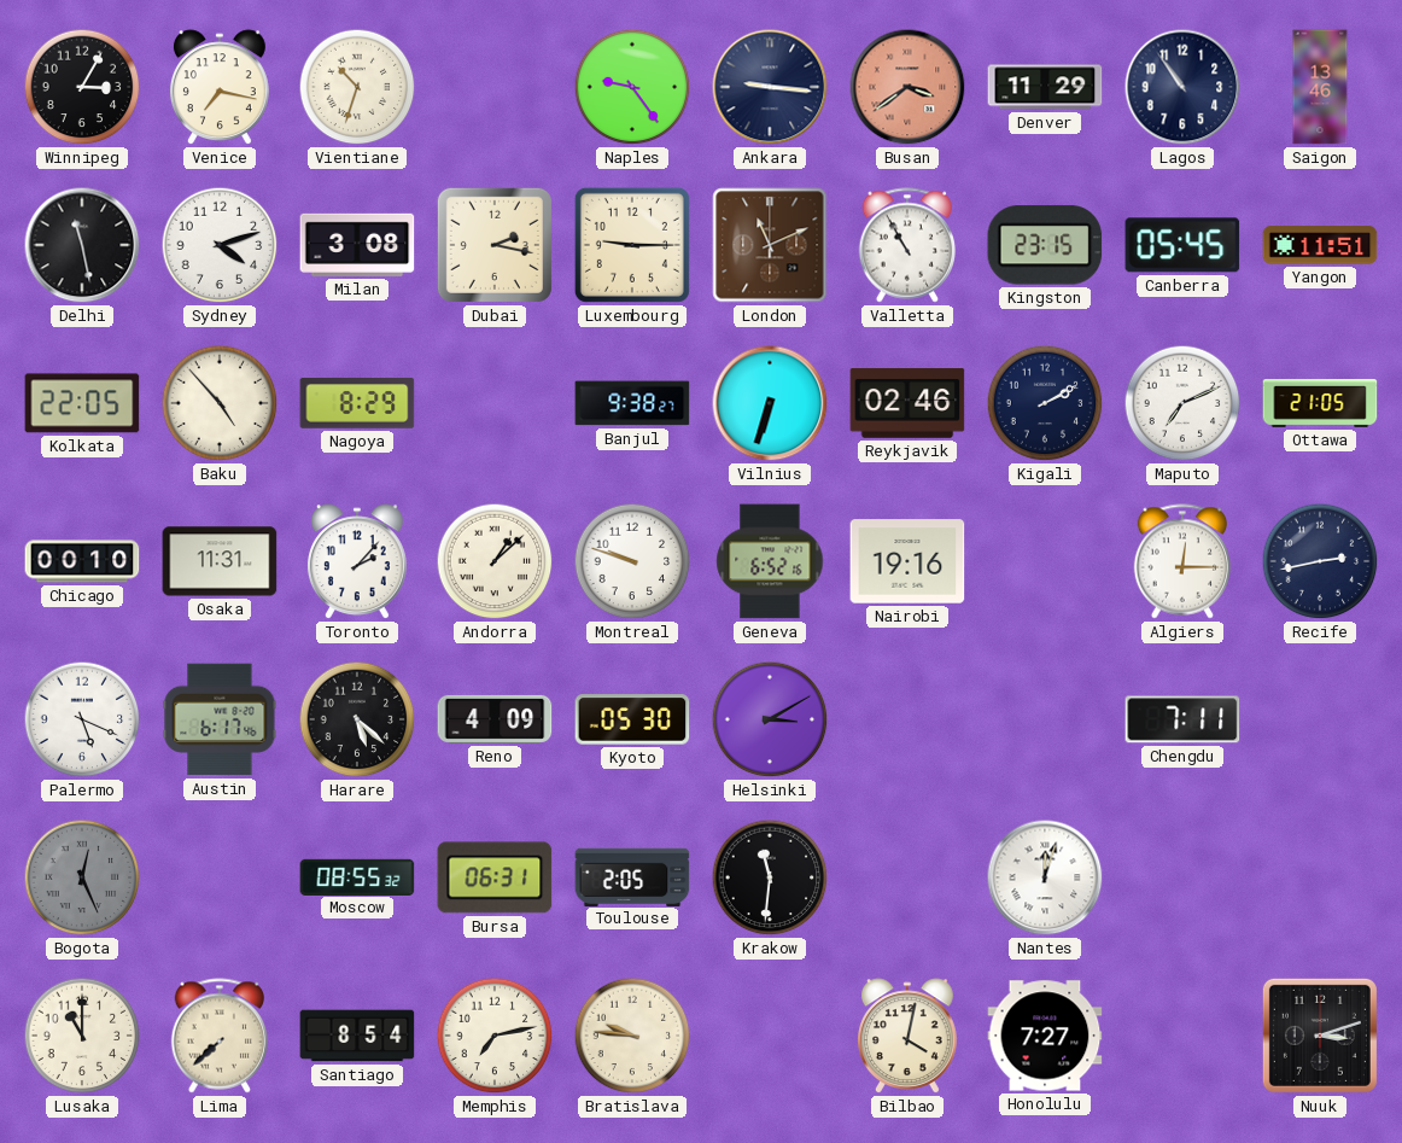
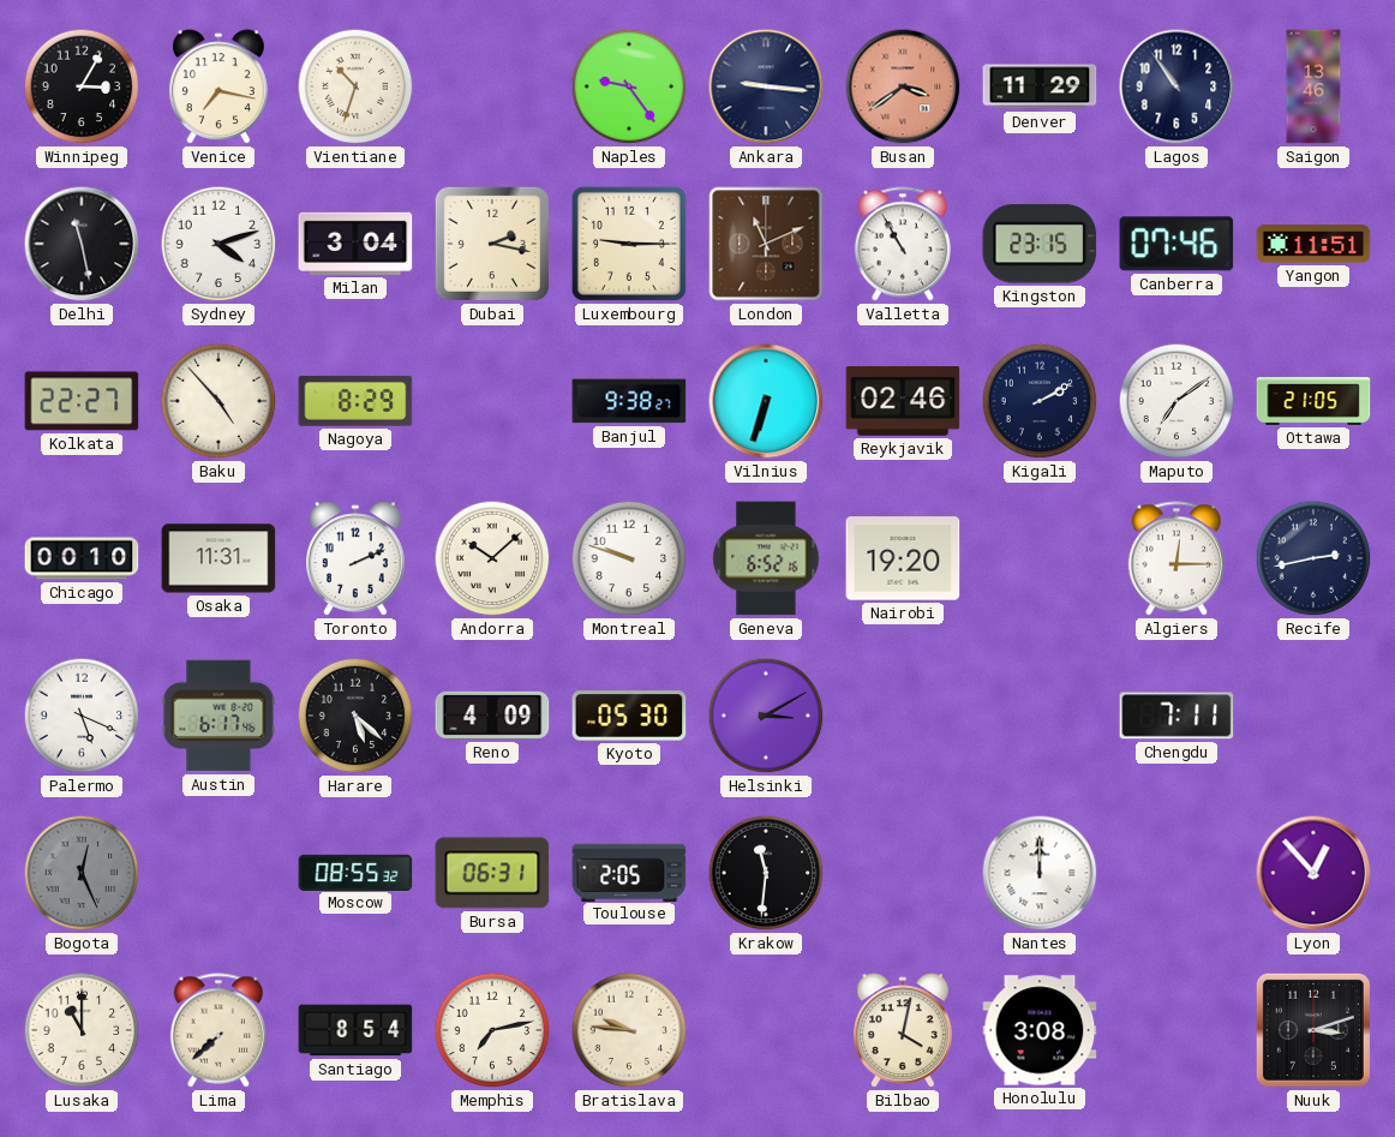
Milan: 3:08 -> 3:04
Canberra: 05:45 -> 07:46
Kolkata: 22:05 -> 22:27
Maputo: 7:11 -> 7:09
Toronto: 2:07 -> 2:11
Andorra: 1:08 -> 10:08
Nairobi: 19:16 -> 19:20
Nantes: 12:03 -> 12:00
Lyon: none -> 12:53
Honolulu: 7:27 -> 3:08
